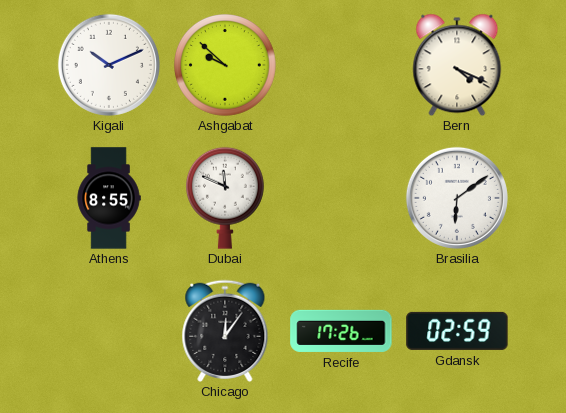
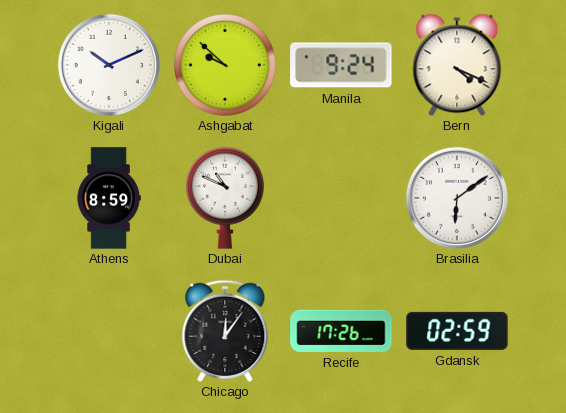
Manila: none -> 9:24
Athens: 8:55 -> 8:59
Dubai: 11:49 -> 10:49
